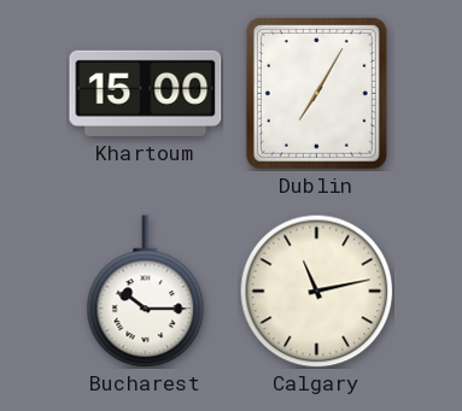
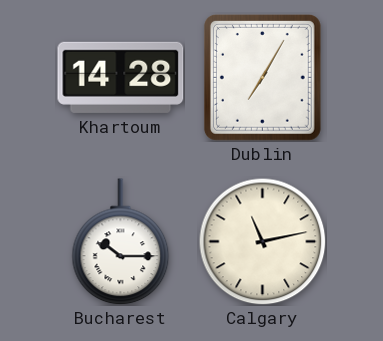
Khartoum: 15:00 -> 14:28
